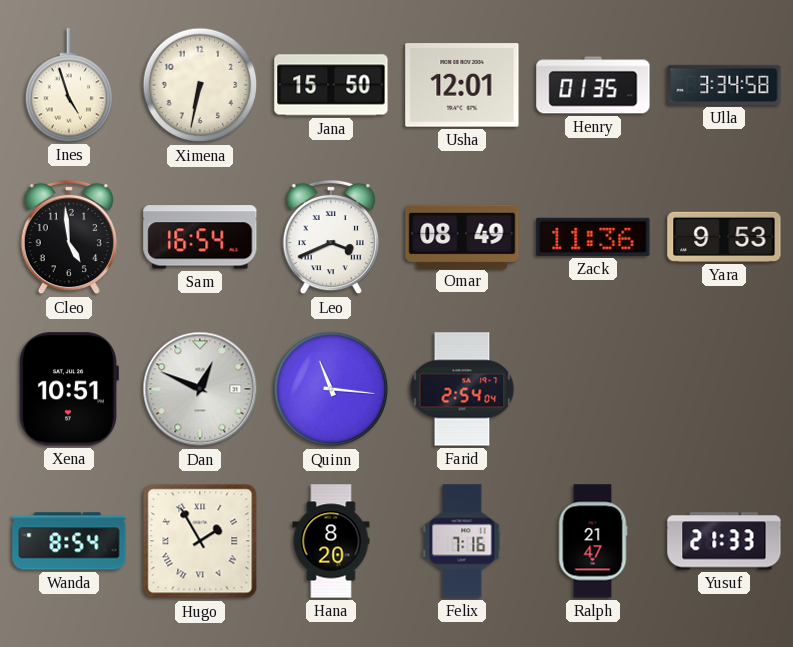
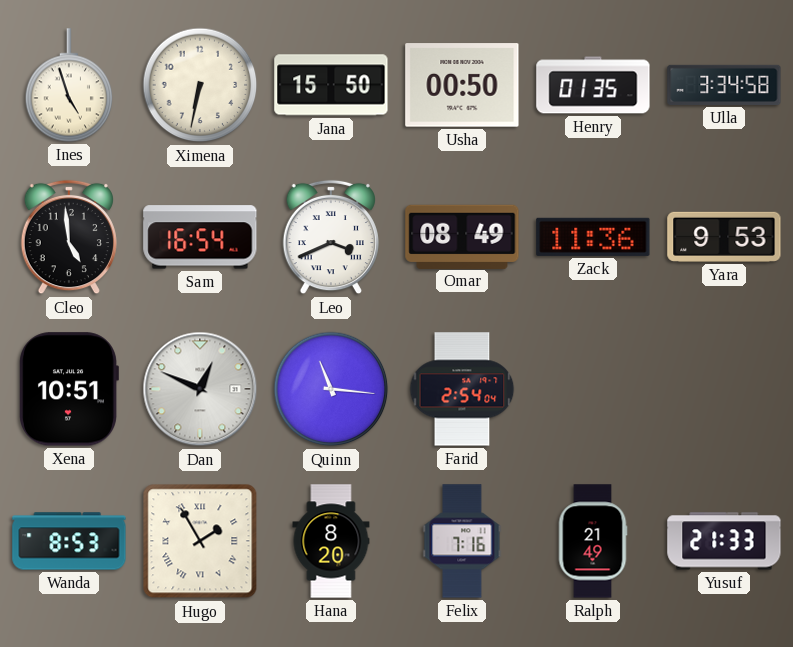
Usha: 12:01 -> 00:50
Wanda: 8:54 -> 8:53
Ralph: 21:47 -> 21:49
